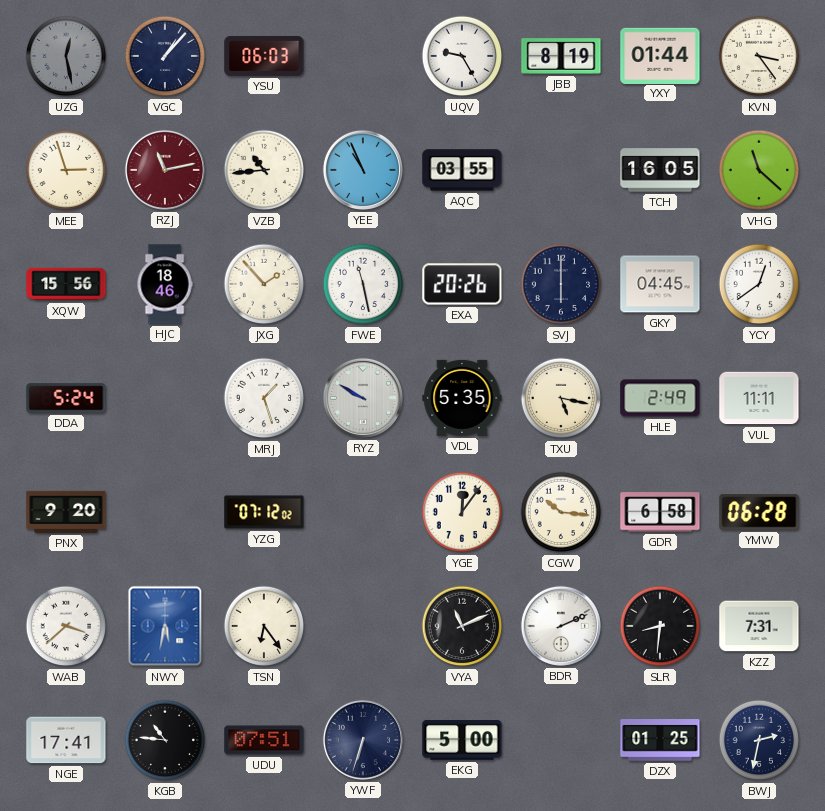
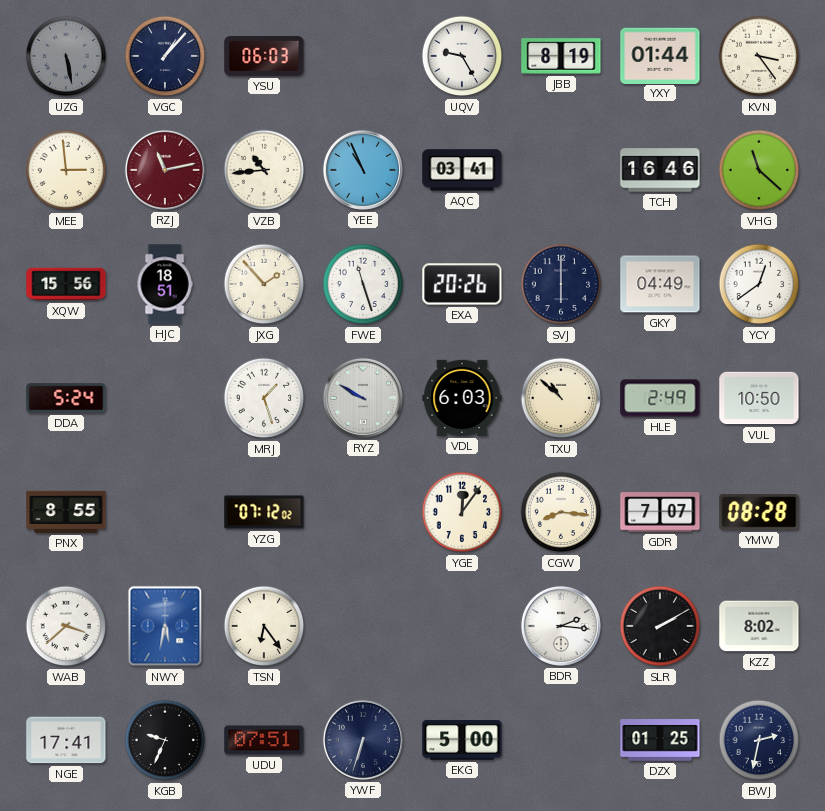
UZG: 12:28 -> 5:28
MEE: 2:57 -> 2:59
AQC: 03:55 -> 03:41
TCH: 16:05 -> 16:46
HJC: 18:46 -> 18:51
FWE: 11:28 -> 11:27
GKY: 04:45 -> 04:49
VDL: 5:35 -> 6:03
TXU: 5:17 -> 10:52
VUL: 11:11 -> 10:50
PNX: 9:20 -> 8:55
CGW: 10:16 -> 8:16
GDR: 6:58 -> 7:07
YMW: 06:28 -> 08:28
VYA: 11:11 -> none
BDR: 2:11 -> 2:16
SLR: 8:31 -> 2:10
KZZ: 7:31 -> 8:02
KGB: 10:46 -> 9:34
